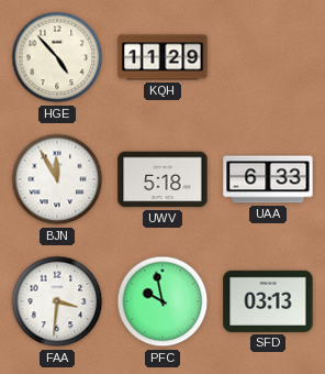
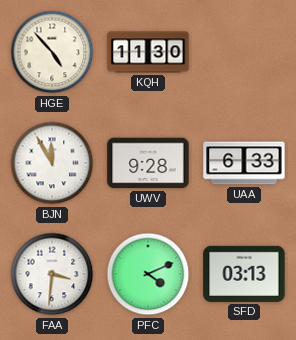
KQH: 11:29 -> 11:30
UWV: 5:18 -> 9:28
PFC: 9:58 -> 4:11
